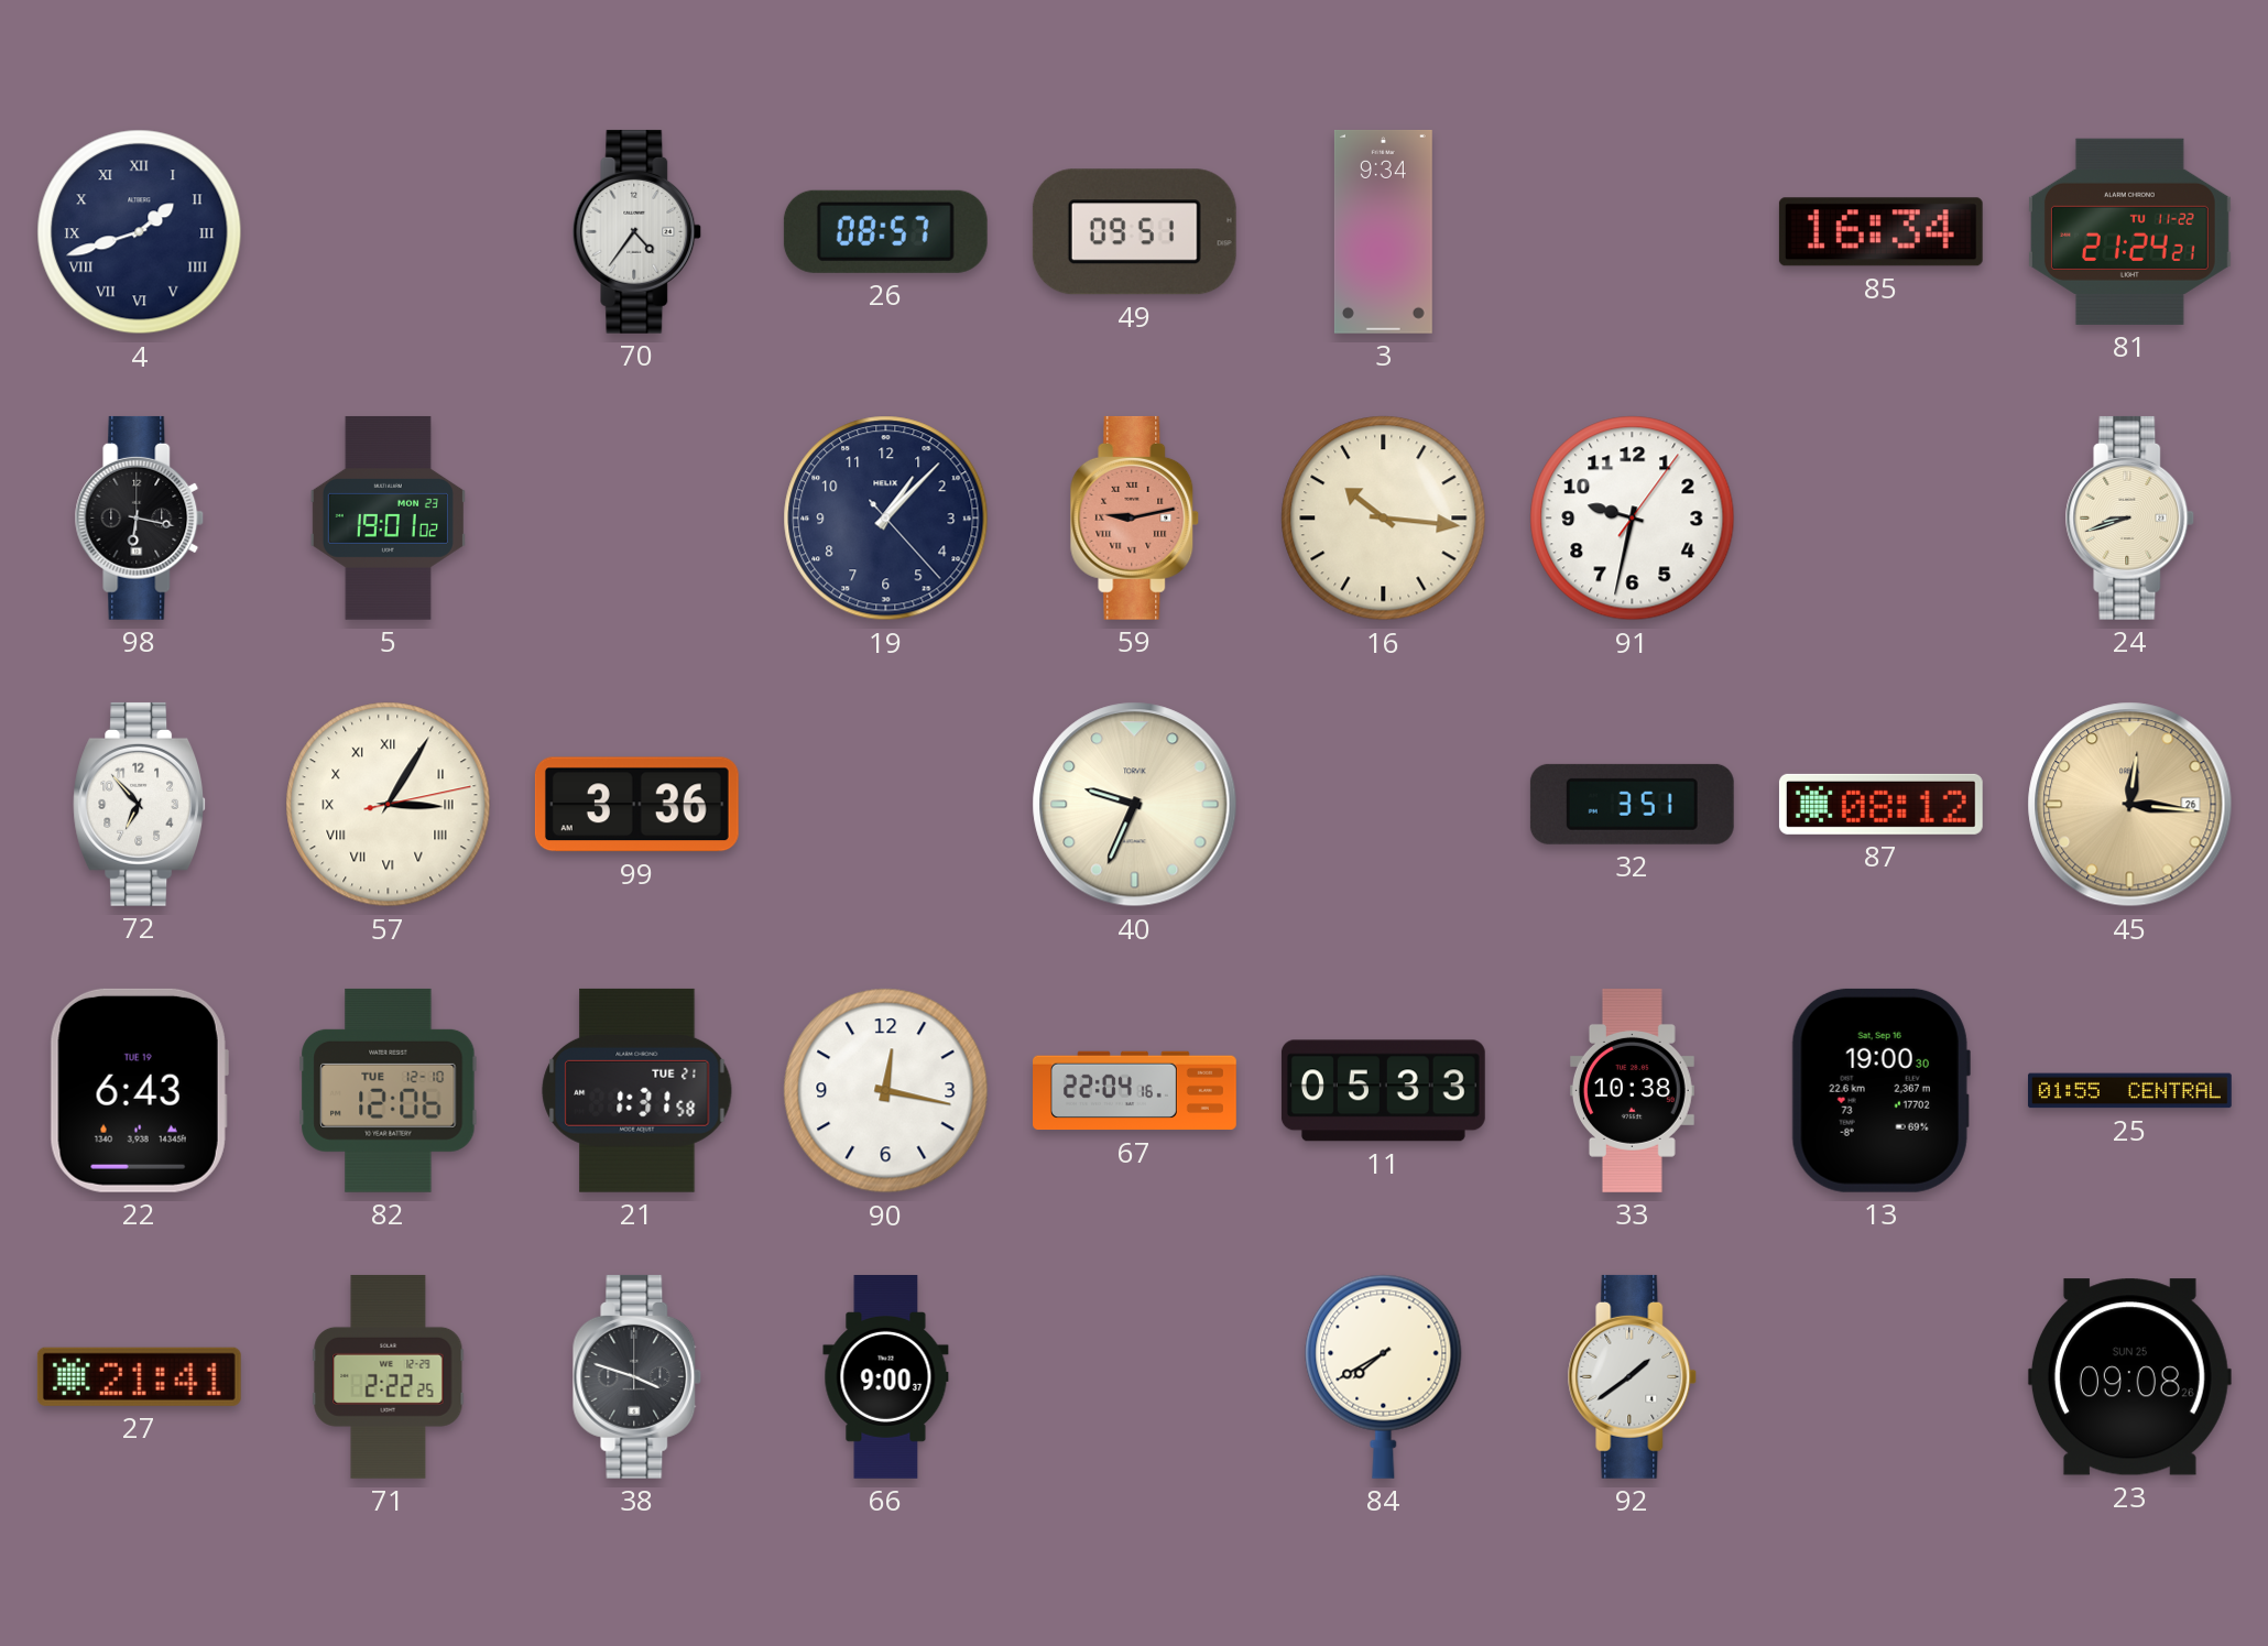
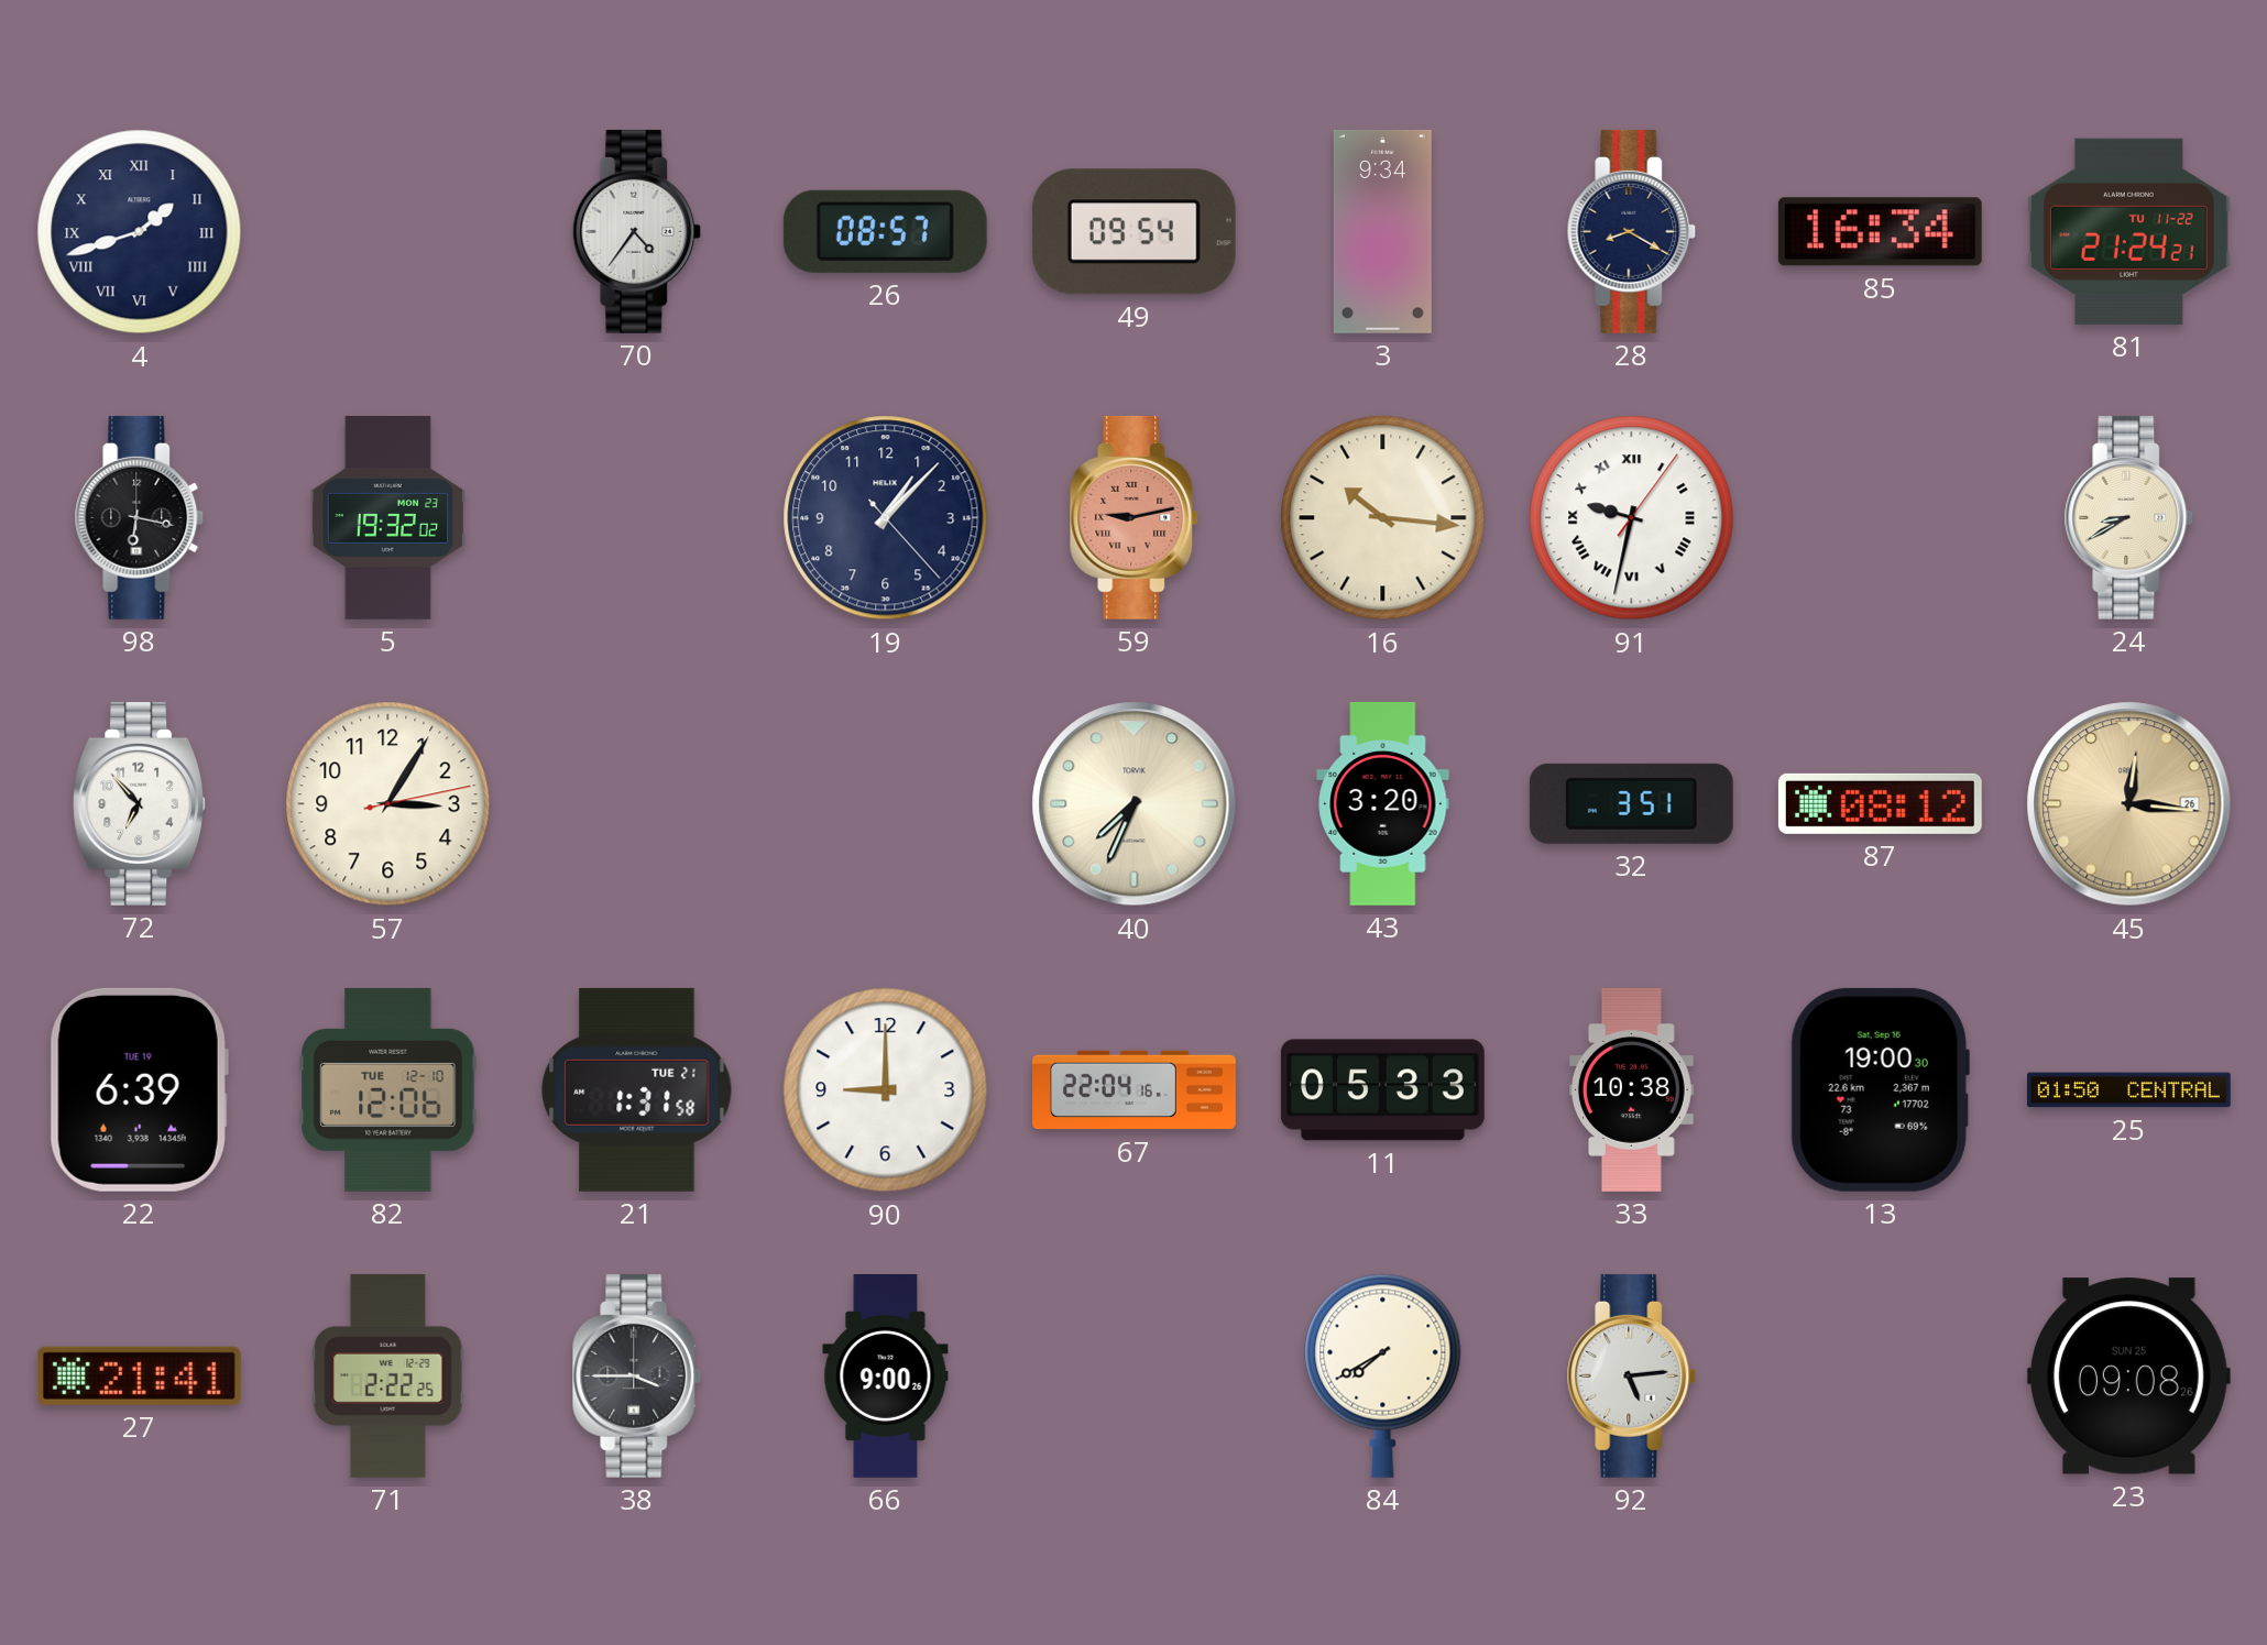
49: 09:51 -> 09:54
28: none -> 8:20
5: 19:01 -> 19:32
91 numerals: Arabic -> Roman
24: 8:42 -> 8:40
57 numerals: Roman -> Arabic
99: 3:36 -> none
40: 9:34 -> 7:34
43: none -> 3:20
22: 6:43 -> 6:39
90: 12:17 -> 9:00
25: 01:55 -> 01:50
38: 3:48 -> 3:45
66: 9:00:37 -> 9:00:26
92: 1:39 -> 5:14
